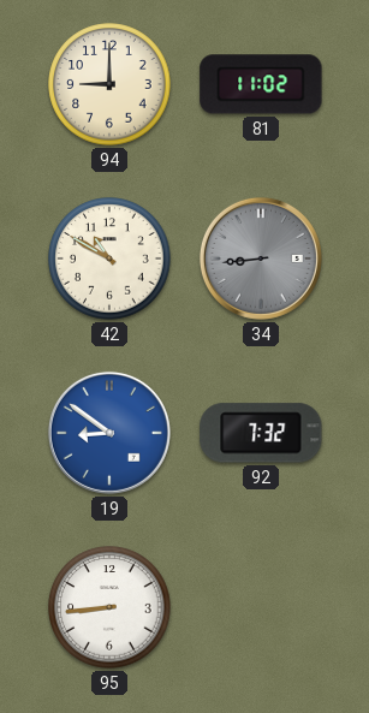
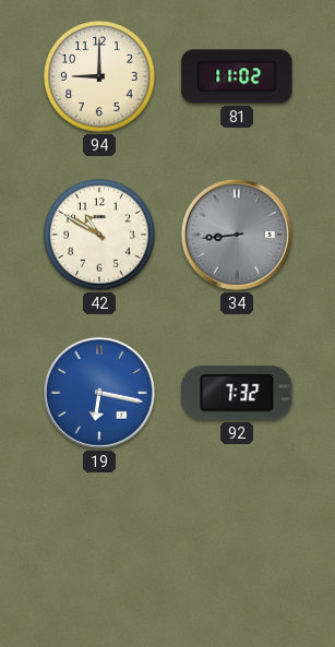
19: 8:51 -> 6:17
95: 8:44 -> none
